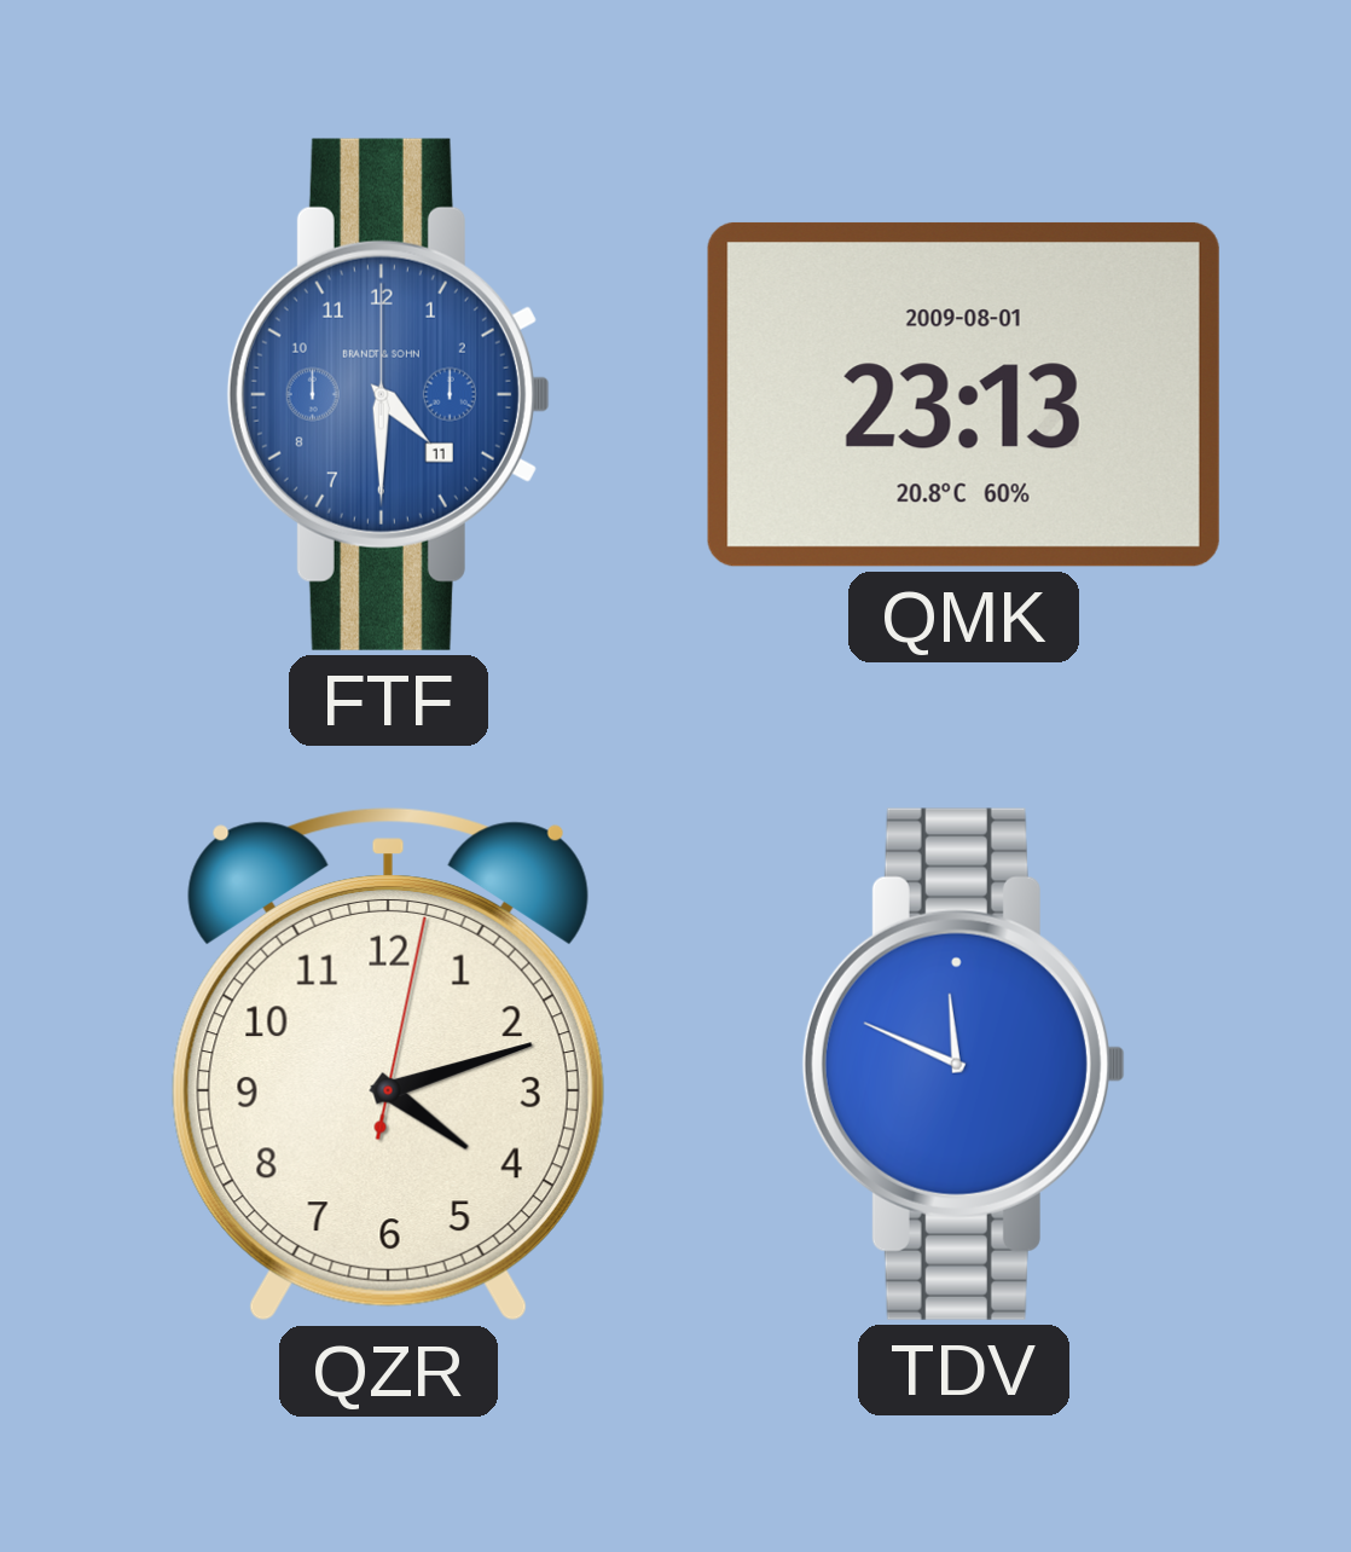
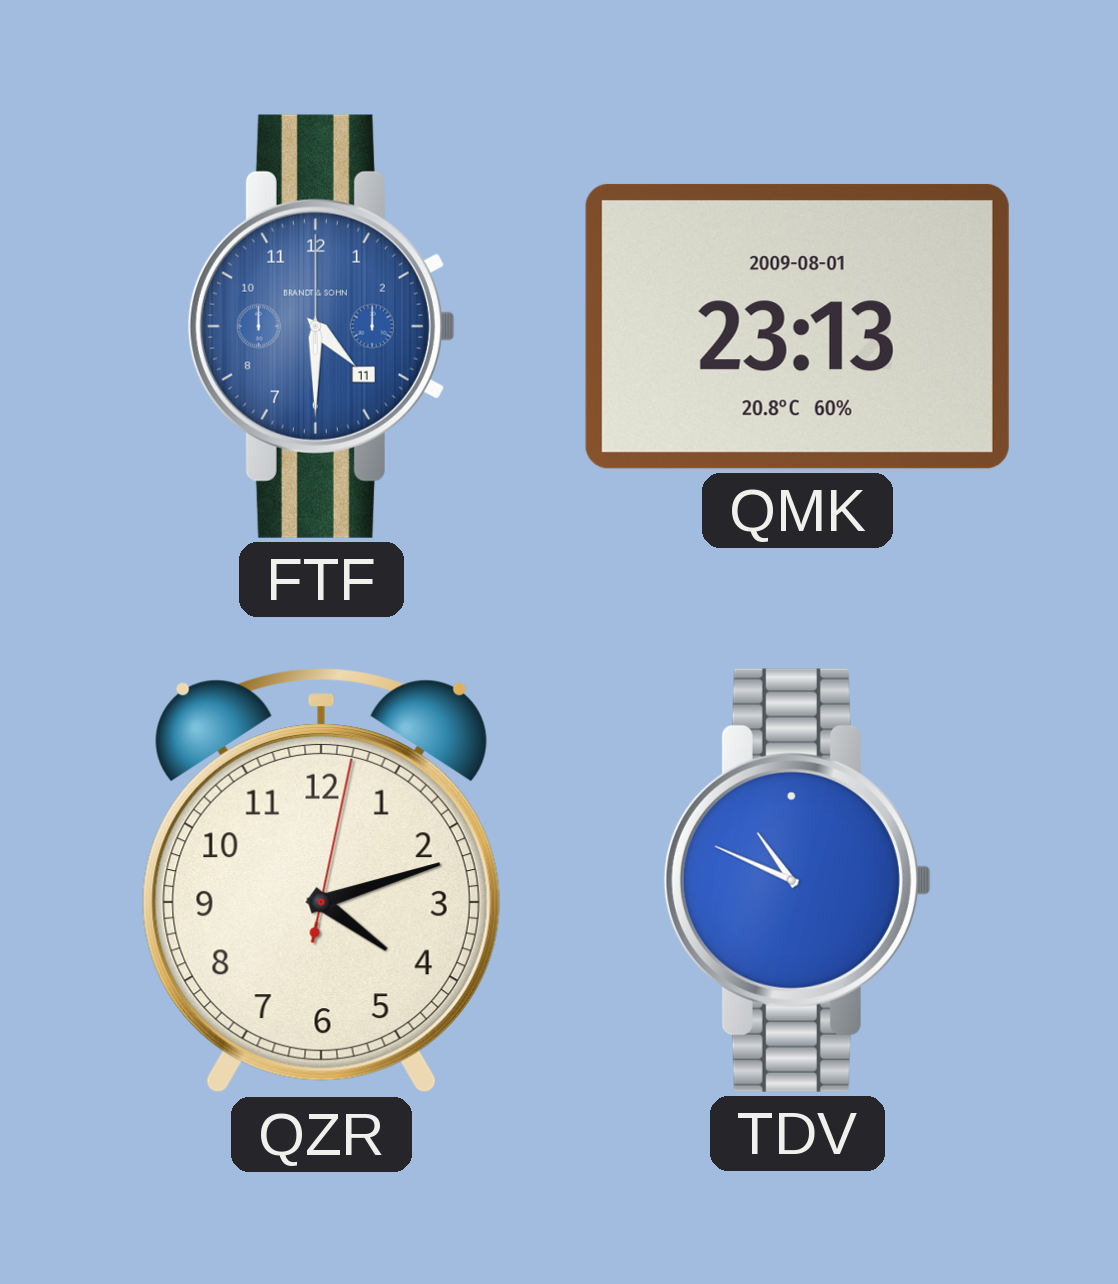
TDV: 11:49 -> 10:49
